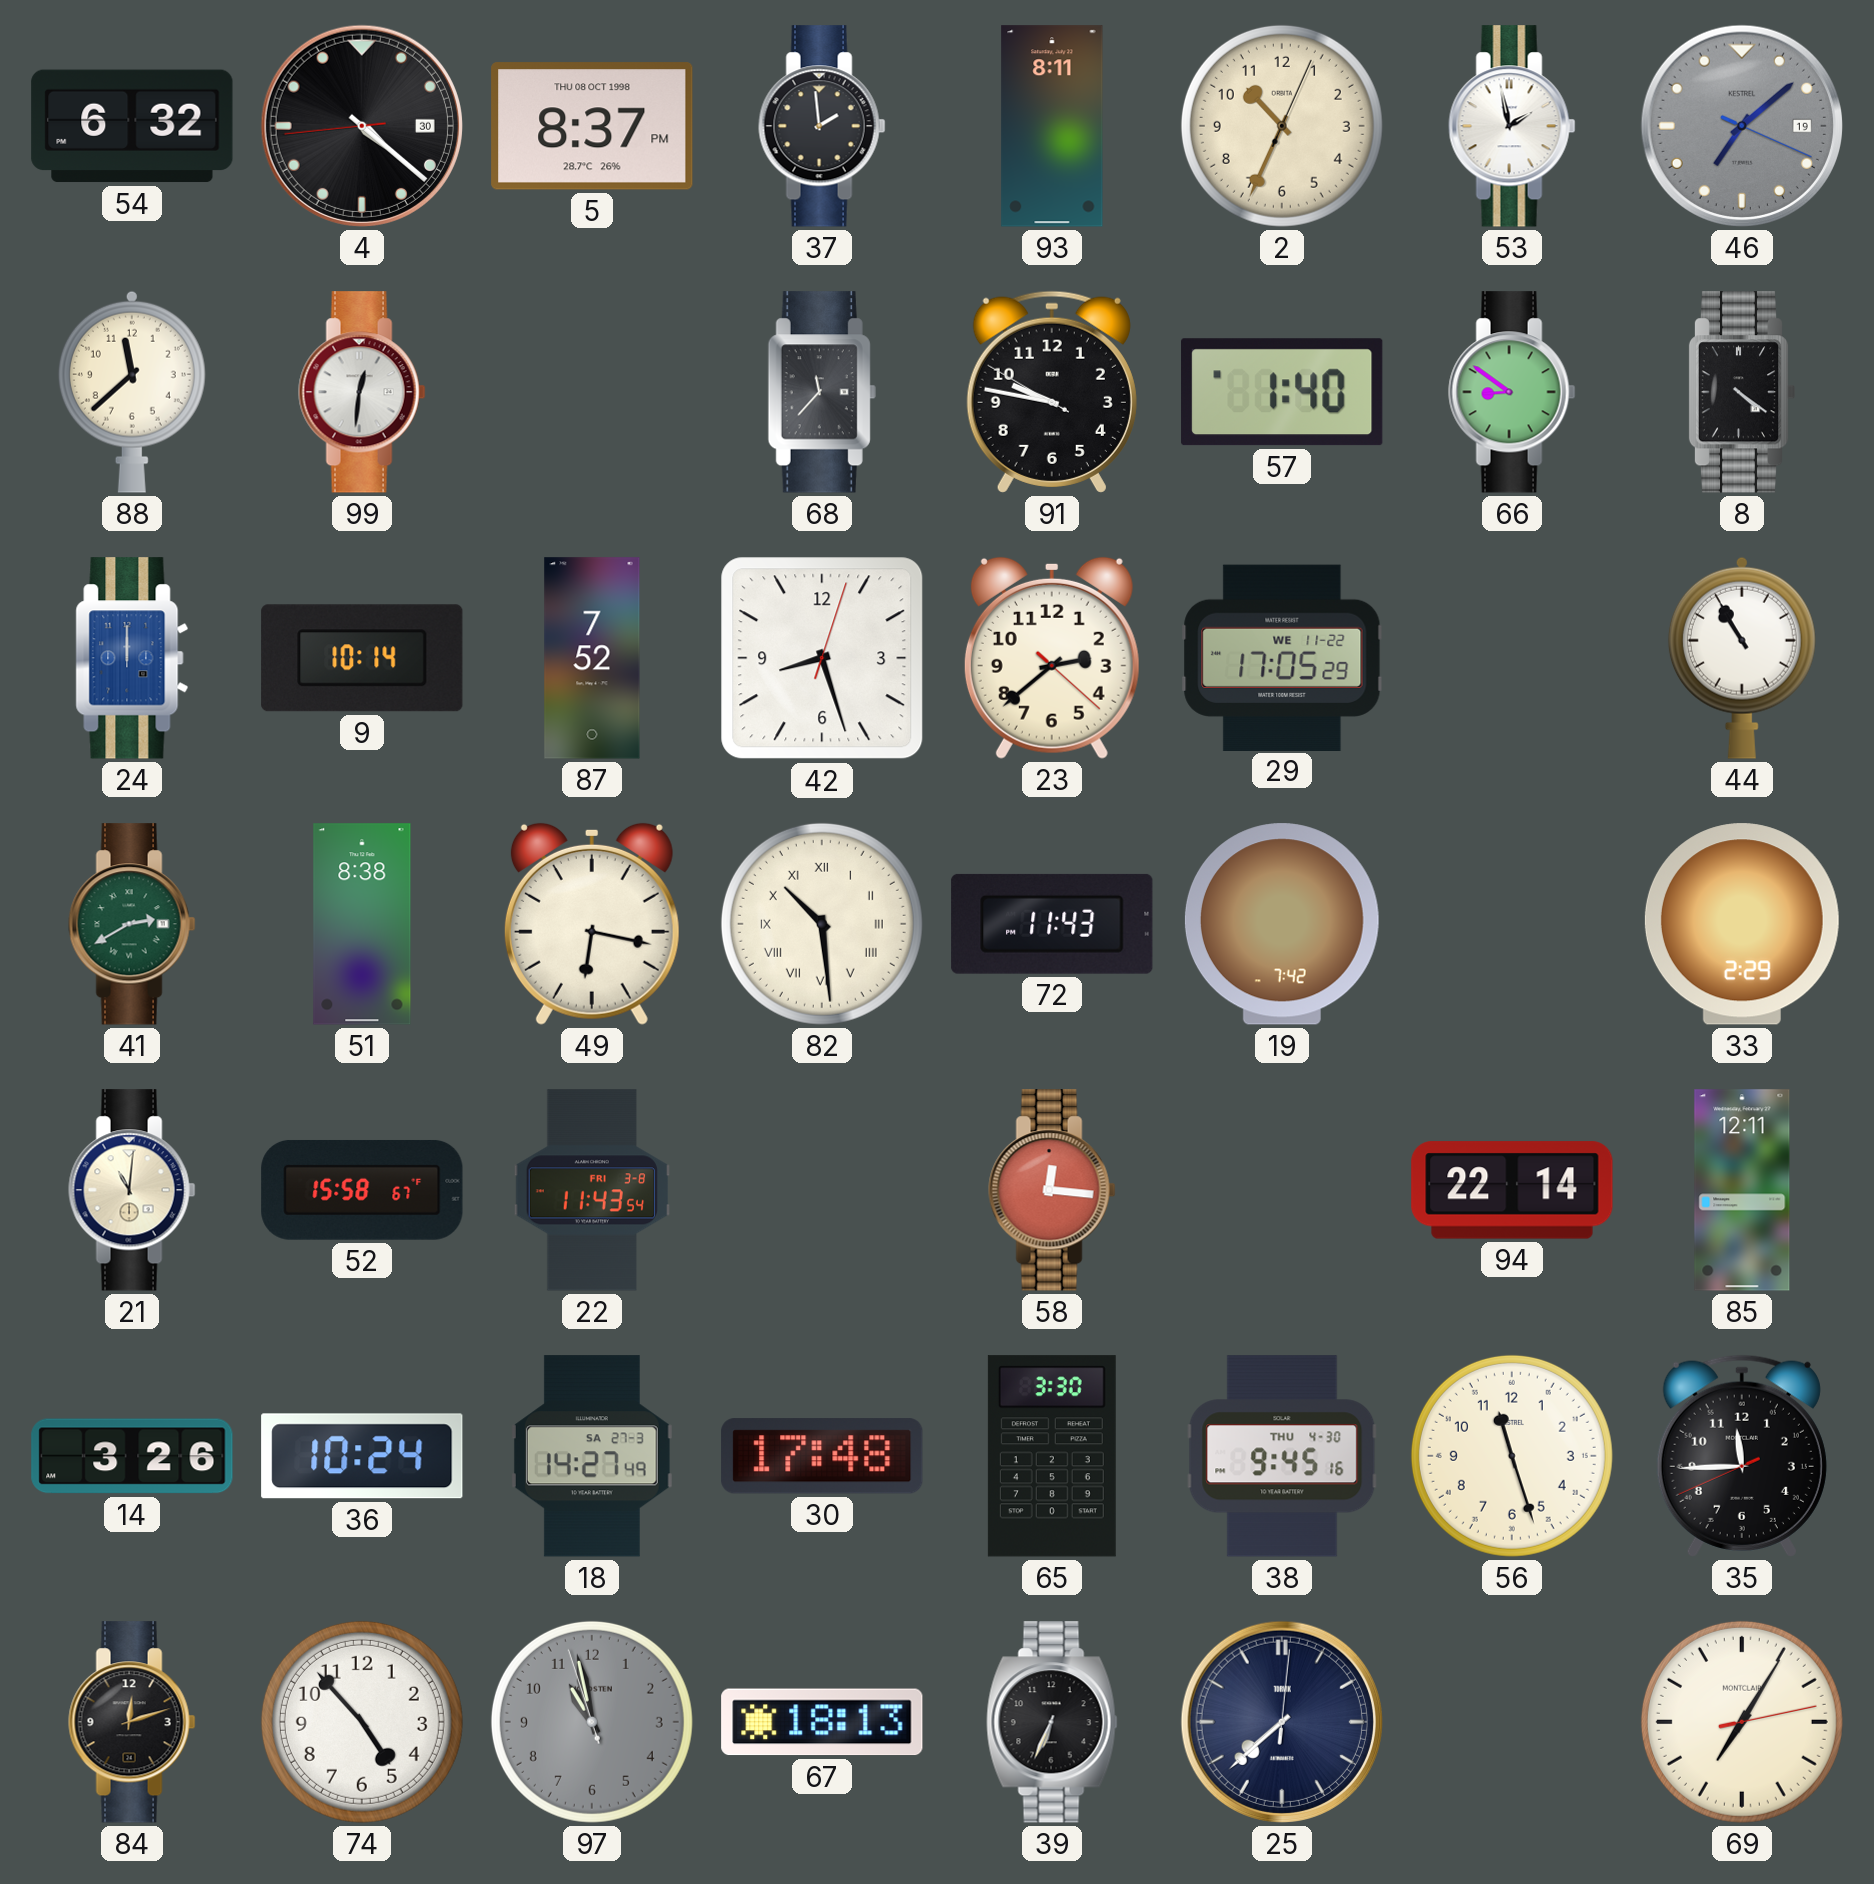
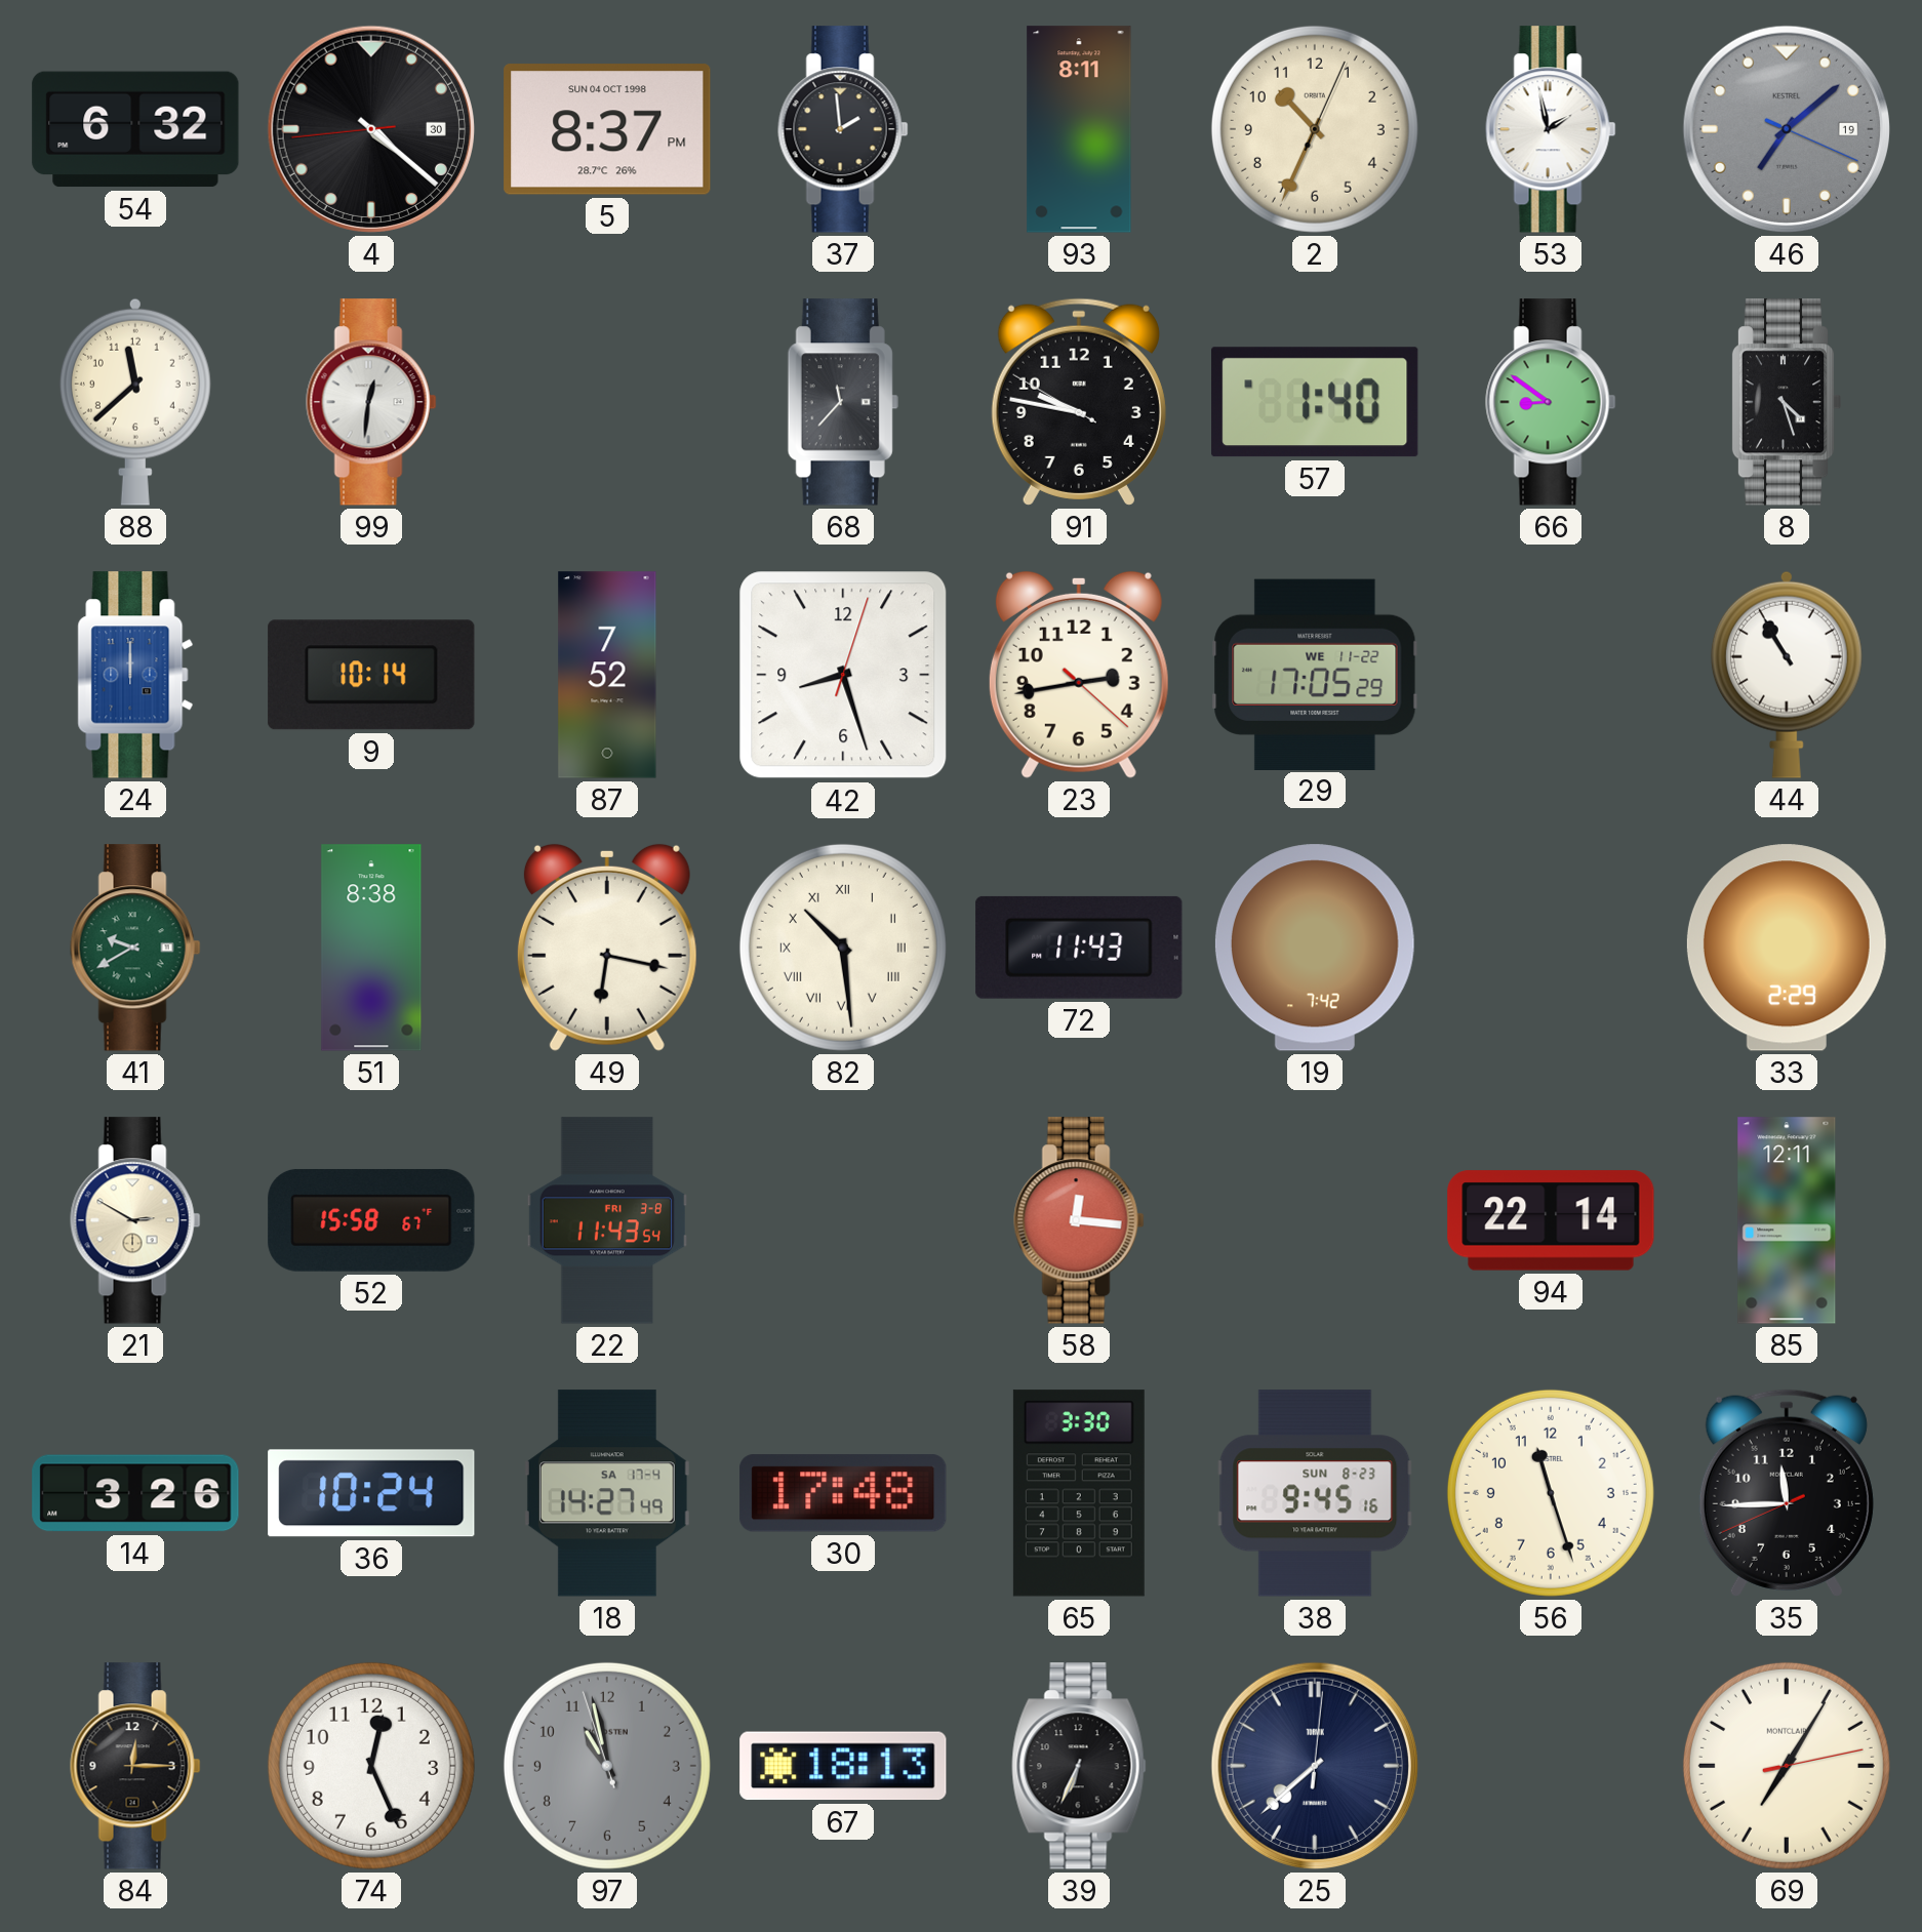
5 date: THU 08 OCT 1998 -> SUN 04 OCT 1998
8: 4:21 -> 4:27
23: 2:38 -> 2:43
41: 2:40 -> 9:40
21: 11:01 -> 2:50
18 date: SA 27-3 -> SA 17-4
38 date: THU 4-30 -> SUN 8-23
84: 12:12 -> 12:15
74: 4:53 -> 12:26
